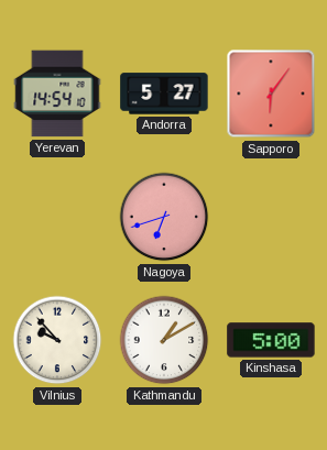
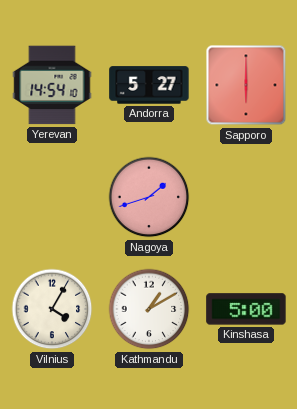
Sapporo: 6:06 -> 6:00
Nagoya: 6:42 -> 1:42
Vilnius: 9:53 -> 4:05
